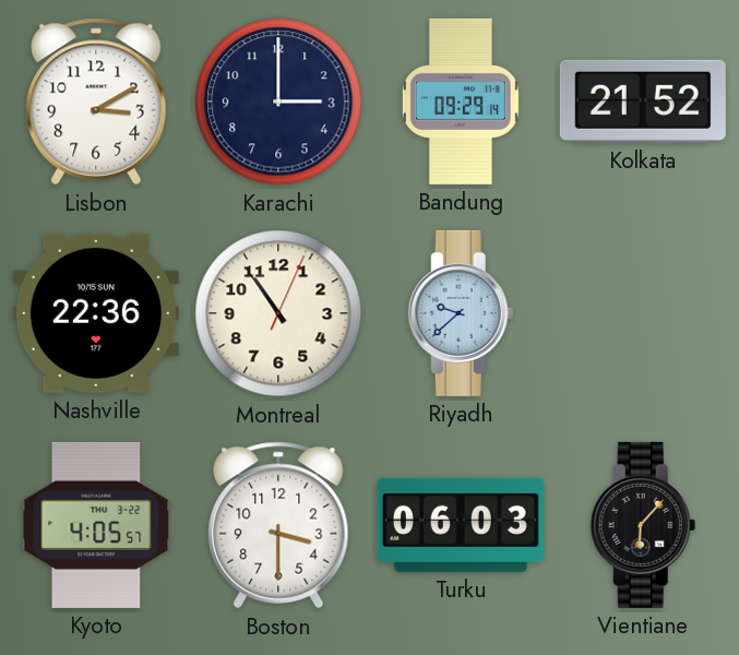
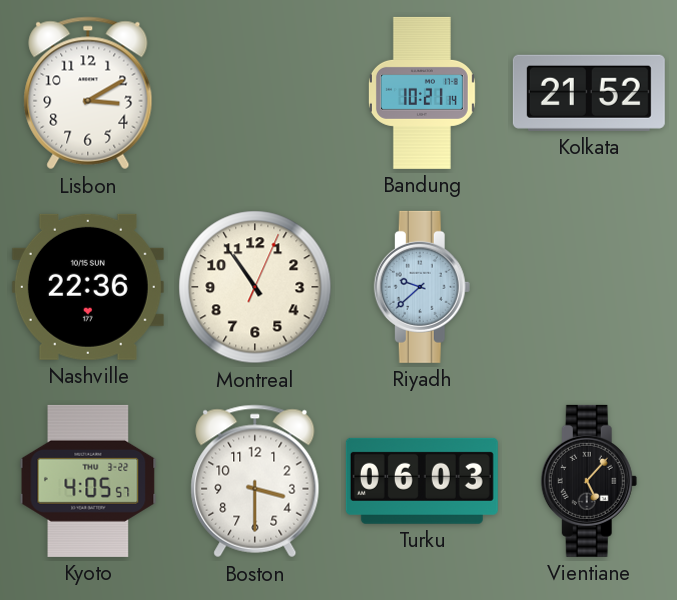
Karachi: 3:00 -> none
Bandung: 09:29 -> 10:21
Vientiane: 6:07 -> 5:07
